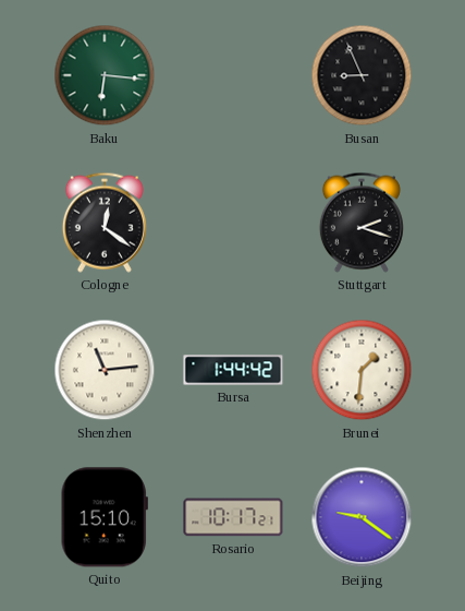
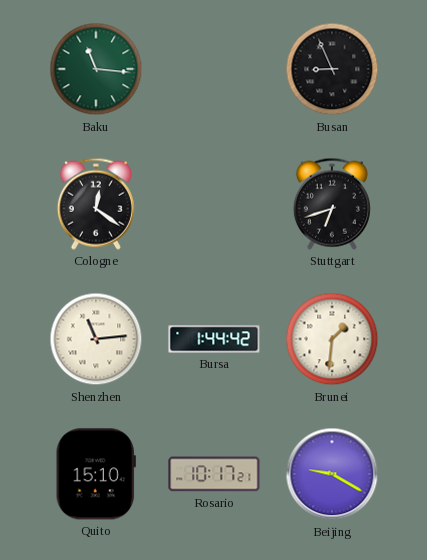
Baku: 6:16 -> 11:16
Stuttgart: 2:18 -> 6:42
Beijing: 9:21 -> 9:20
